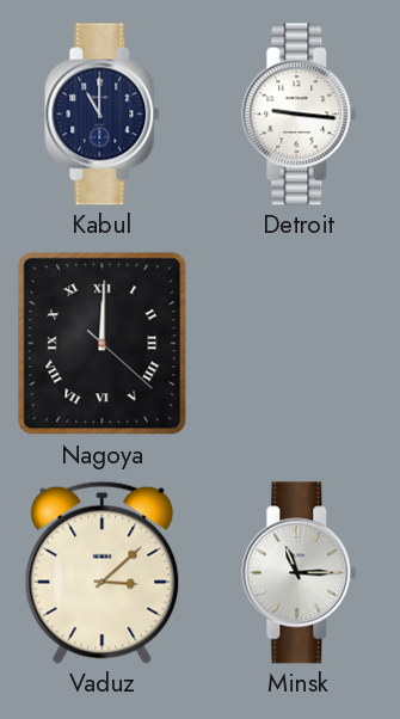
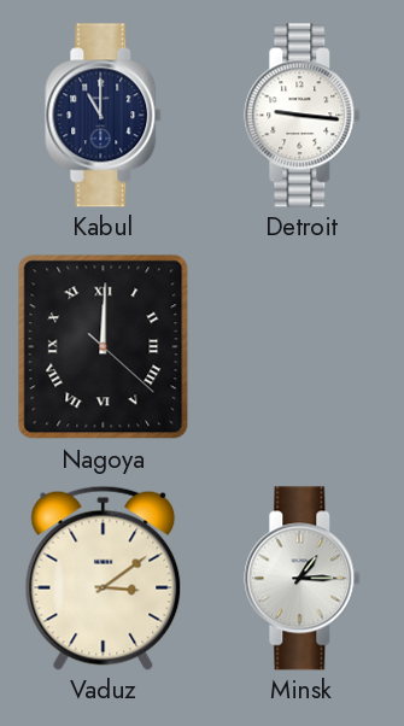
Vaduz: 3:08 -> 3:09
Minsk: 11:15 -> 1:15
